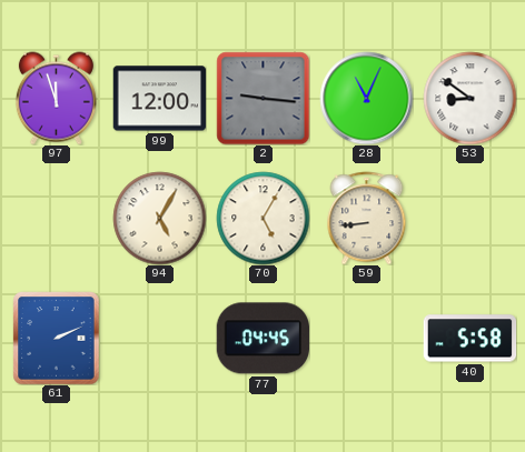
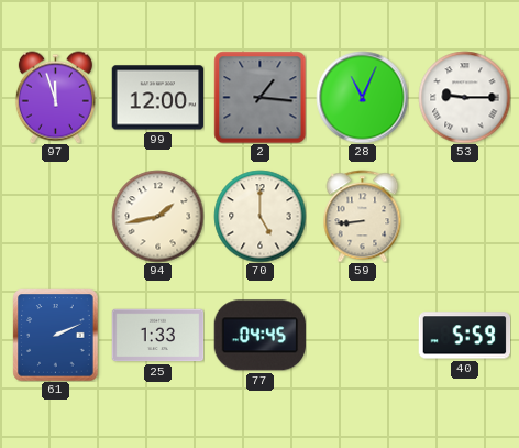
2: 9:16 -> 1:16
53: 8:51 -> 9:15
94: 5:05 -> 1:43
70: 5:05 -> 5:00
25: none -> 1:33
40: 5:58 -> 5:59
